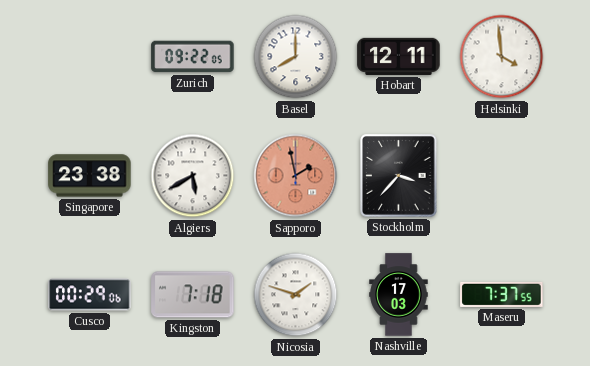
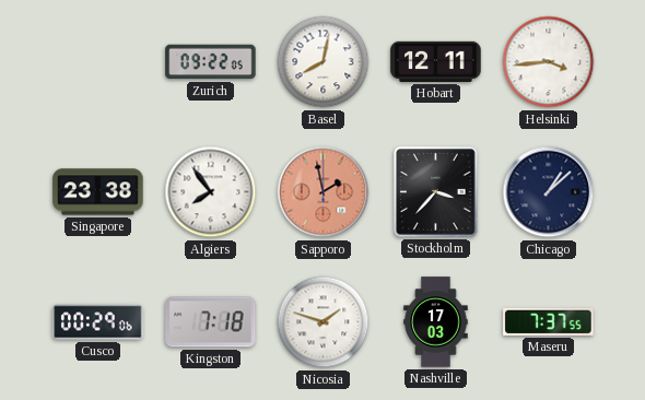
Basel: 8:00 -> 8:02
Helsinki: 3:59 -> 3:44
Algiers: 5:40 -> 7:54
Chicago: none -> 1:08
